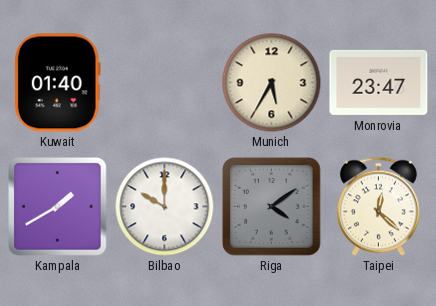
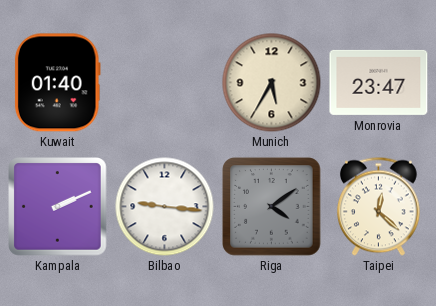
Kampala: 1:40 -> 2:11
Bilbao: 10:00 -> 9:16
